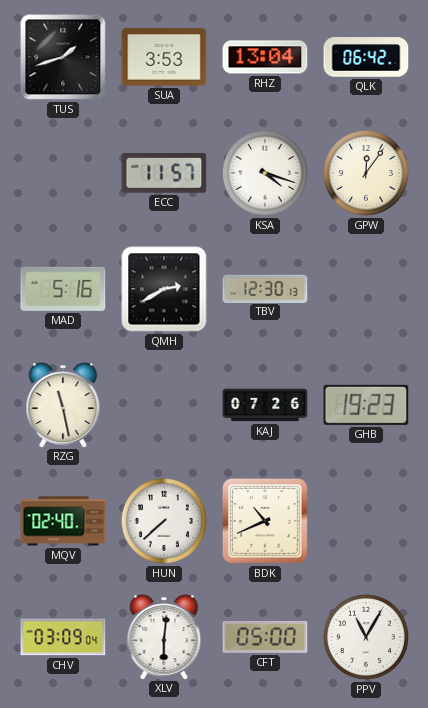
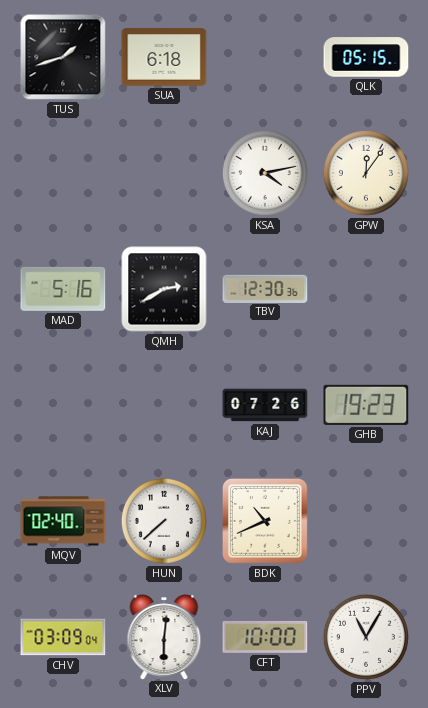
SUA: 3:53 -> 6:18
RHZ: 13:04 -> none
QLK: 06:42 -> 05:15
ECC: 11:57 -> none
KSA: 4:18 -> 4:13
TBV: 12:30:13 -> 12:30:36
RZG: 11:28 -> none
CFT: 05:00 -> 10:00
